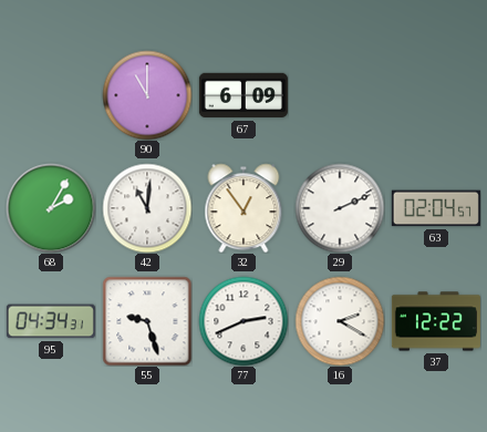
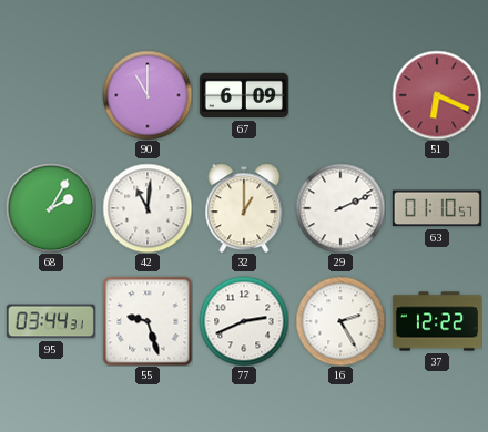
51: none -> 6:19
32: 12:54 -> 1:00
63: 02:04 -> 01:10
95: 04:34 -> 03:44
16: 2:20 -> 2:25
